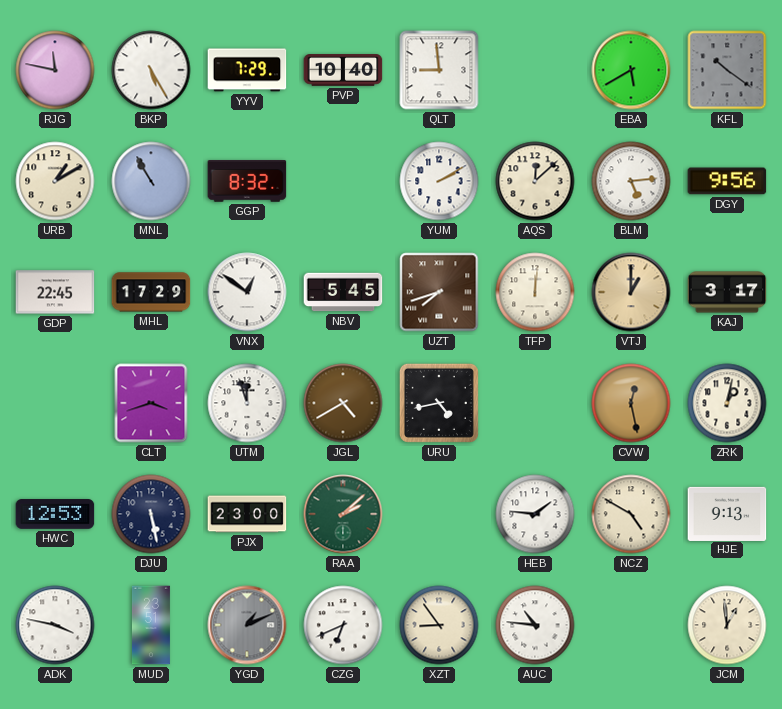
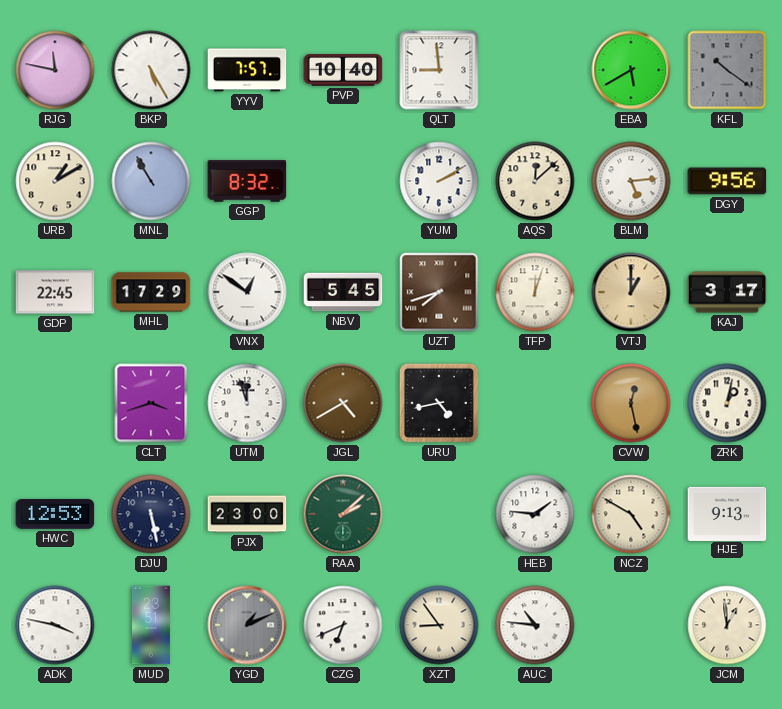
YYV: 7:29 -> 7:57
TFP: 12:01 -> 12:03
